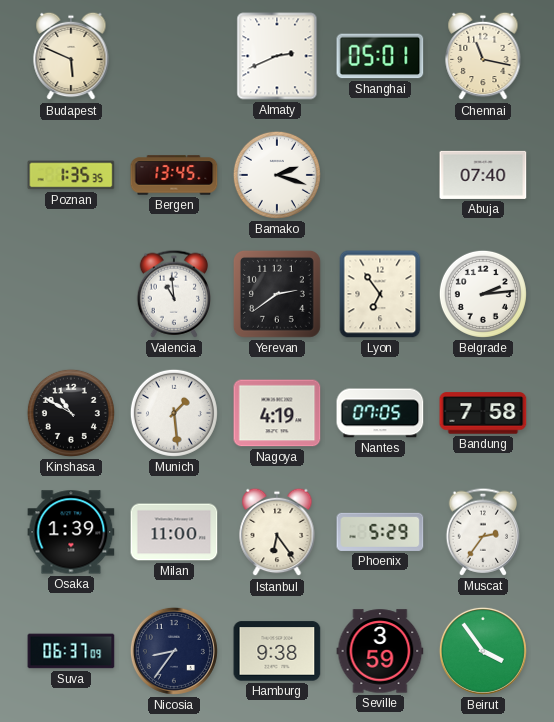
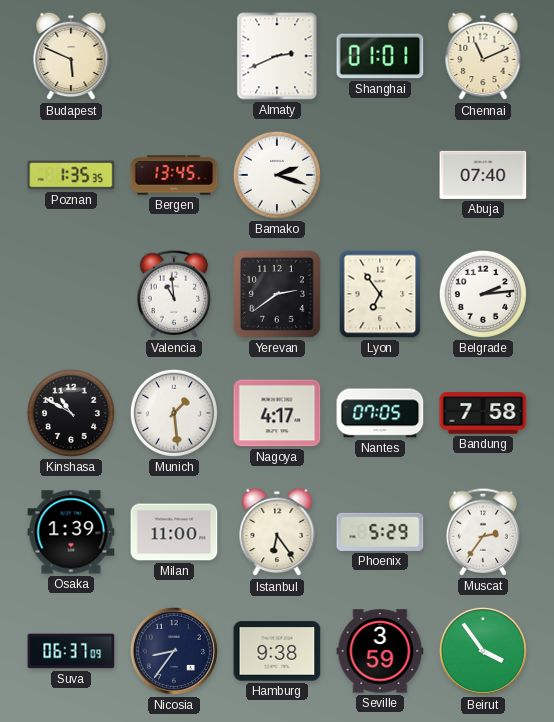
Shanghai: 05:01 -> 01:01
Chennai: 11:17 -> 11:11
Nagoya: 4:19 -> 4:17
